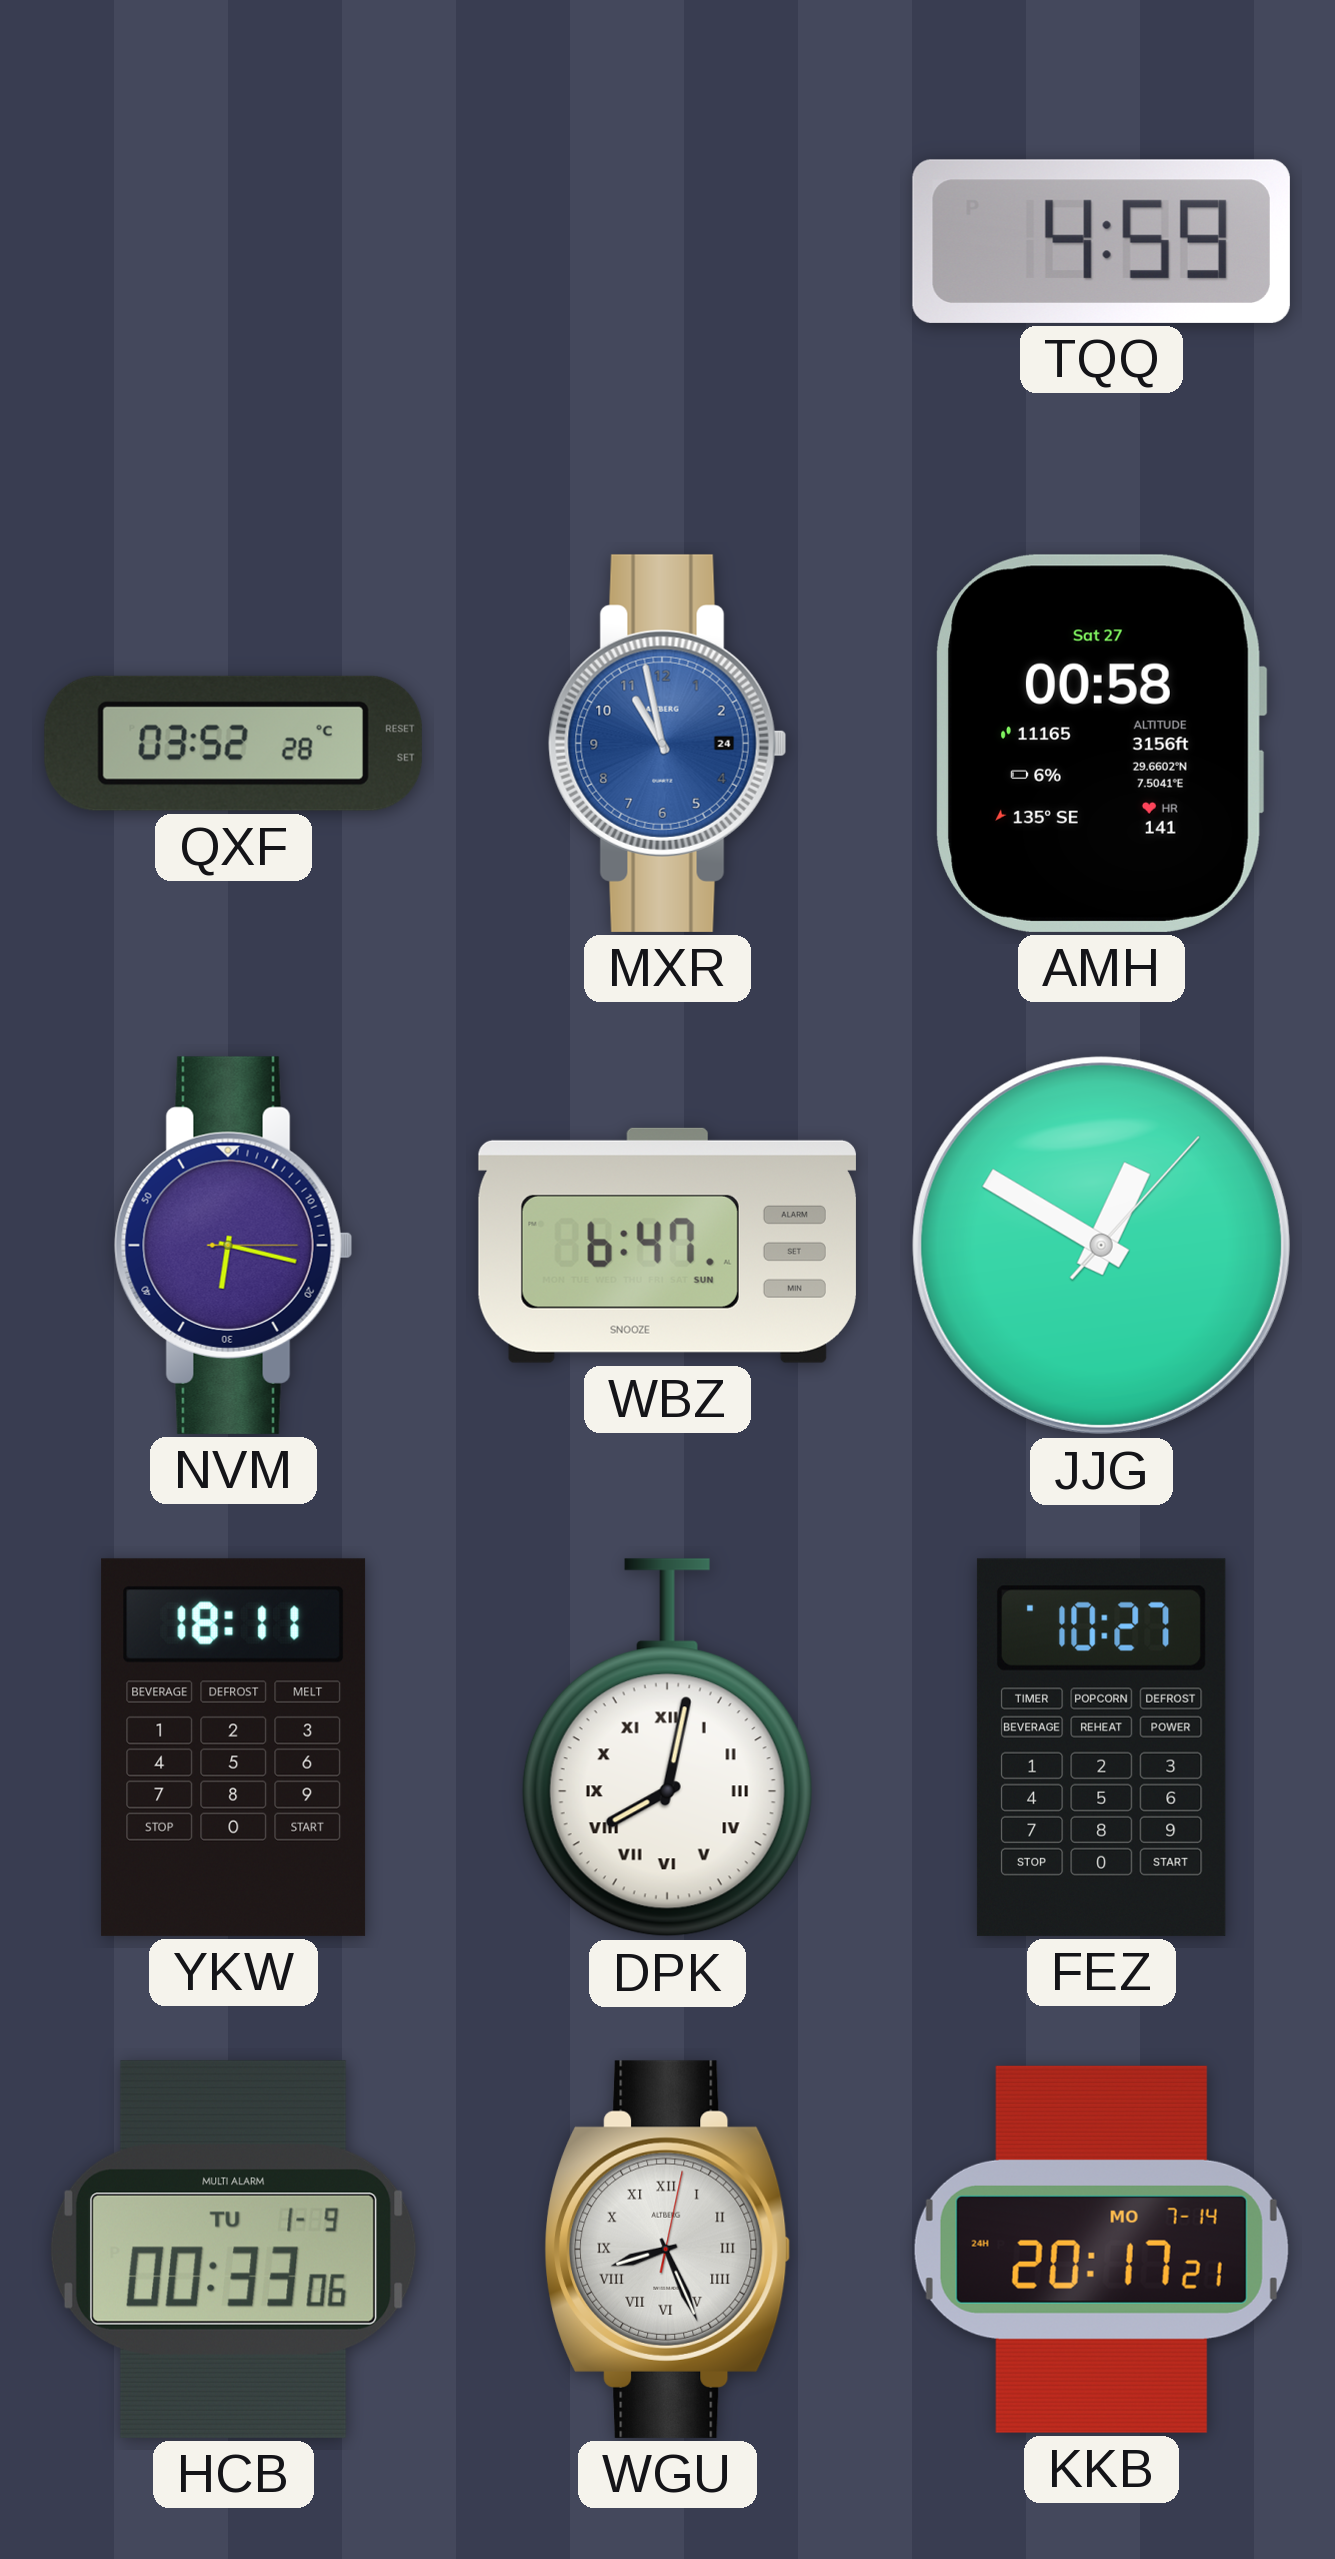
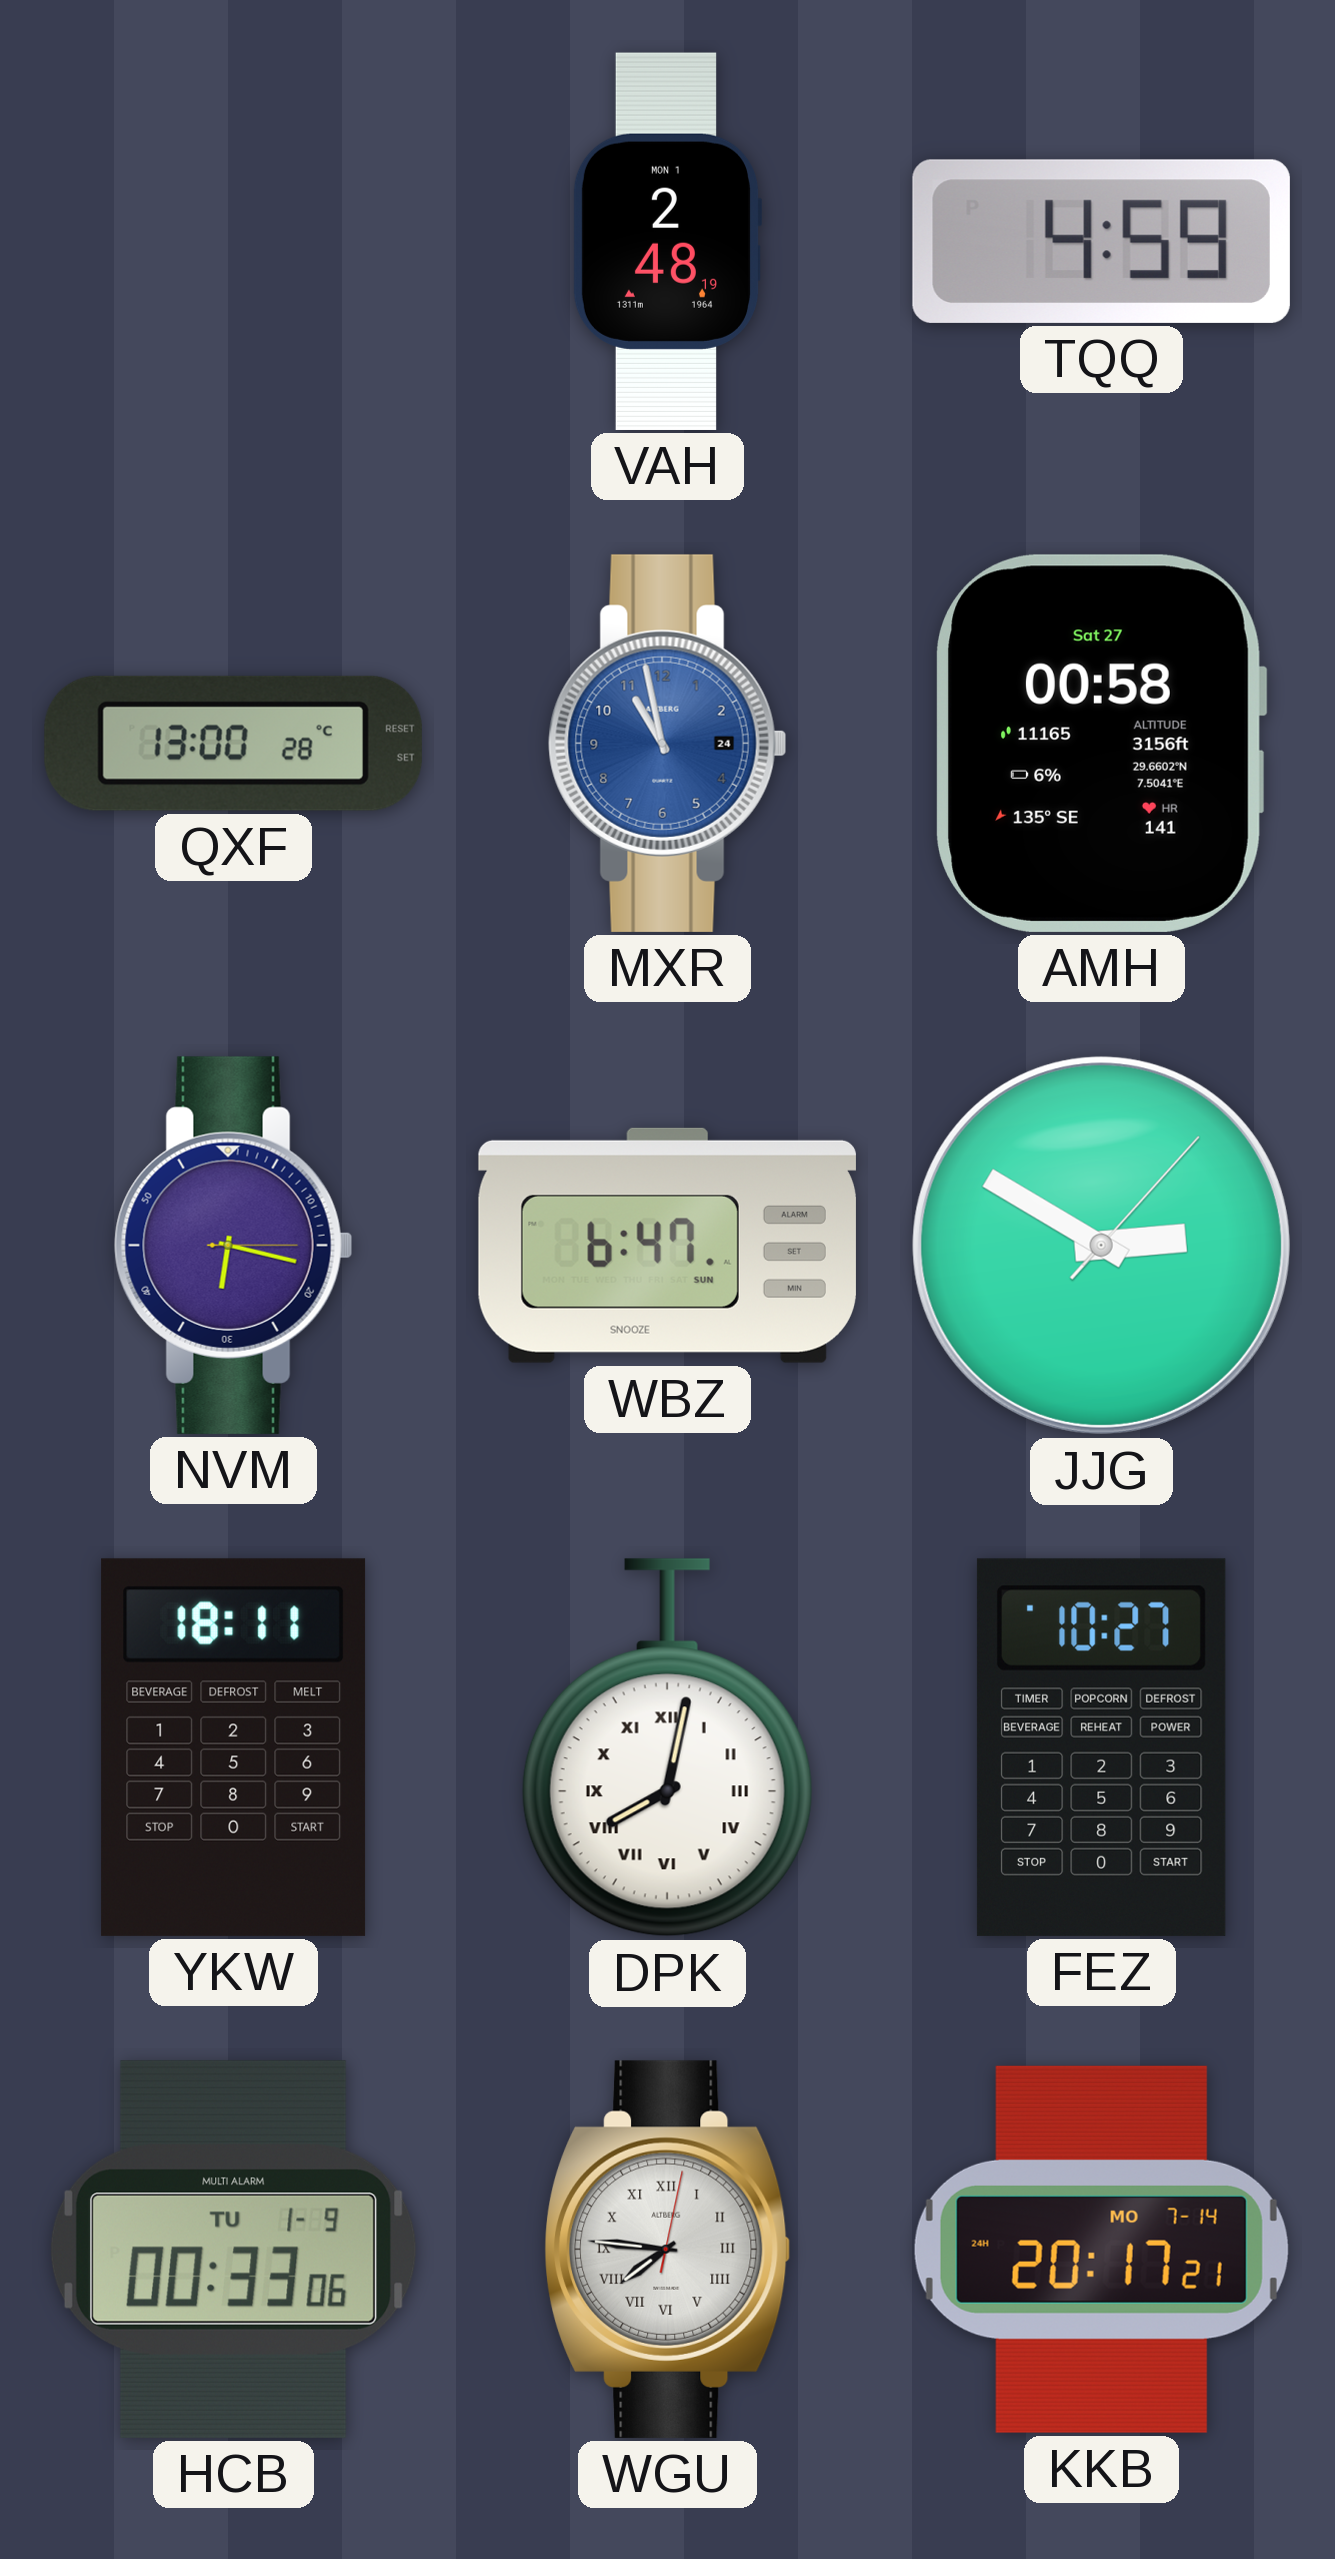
VAH: none -> 2:48
QXF: 03:52 -> 13:00
JJG: 12:50 -> 2:50
WGU: 8:26 -> 7:46
